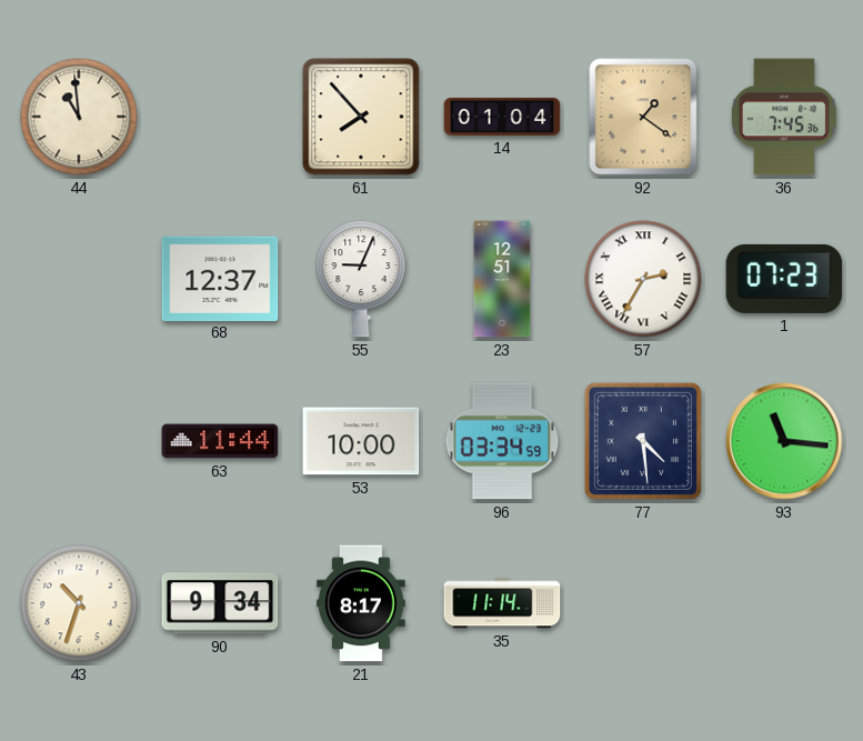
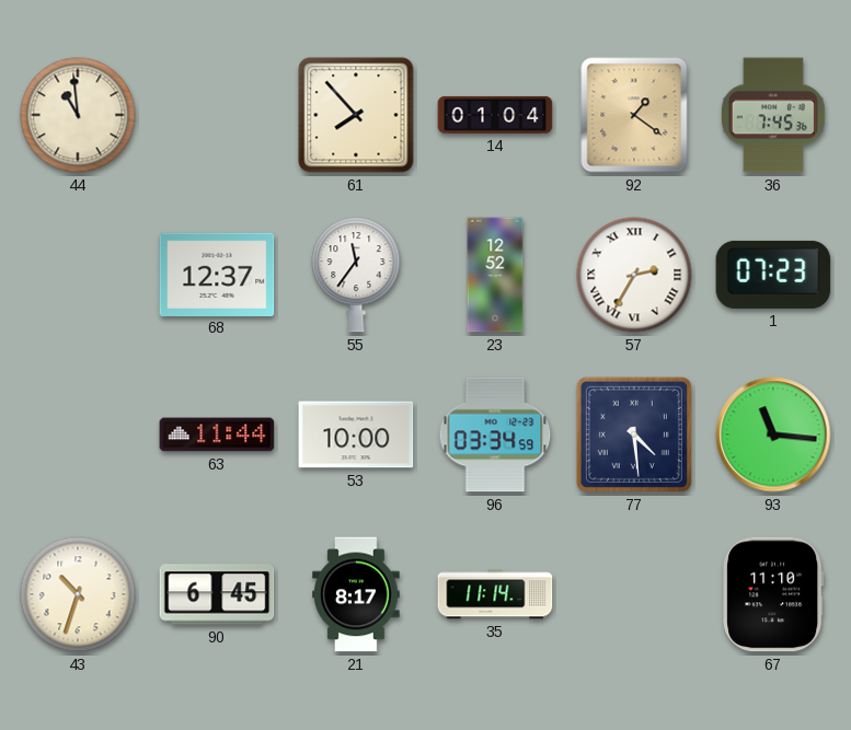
55: 9:04 -> 11:36
23: 12:51 -> 12:52
90: 9:34 -> 6:45
67: none -> 11:10
